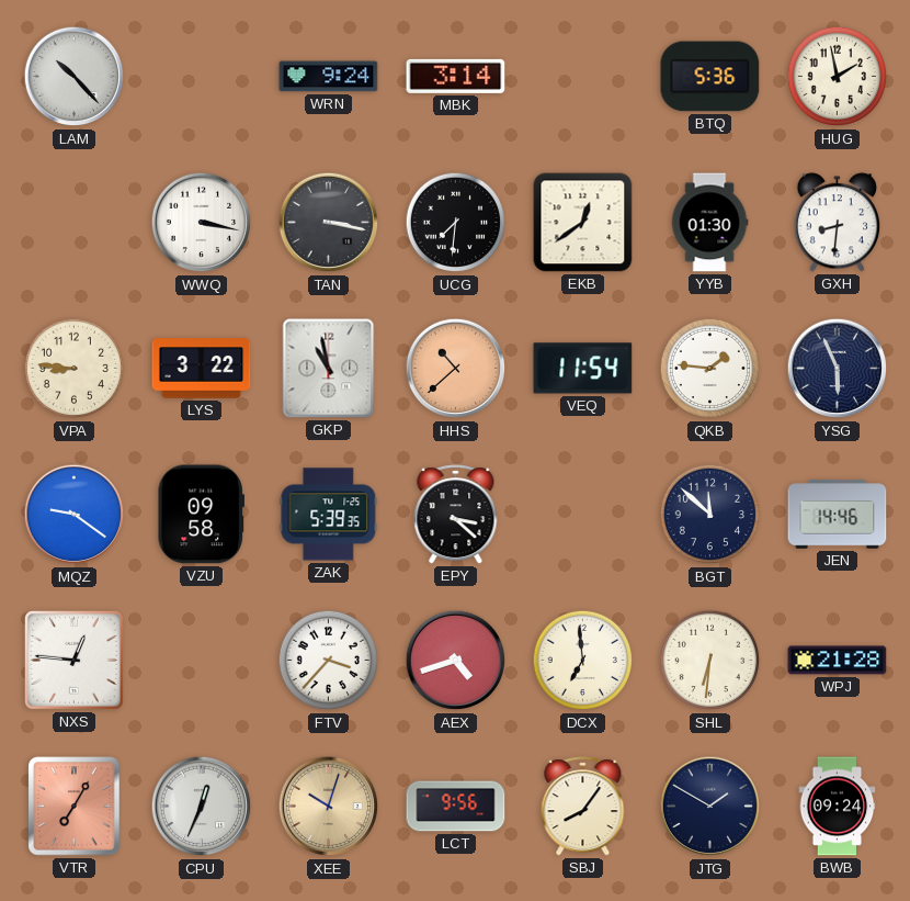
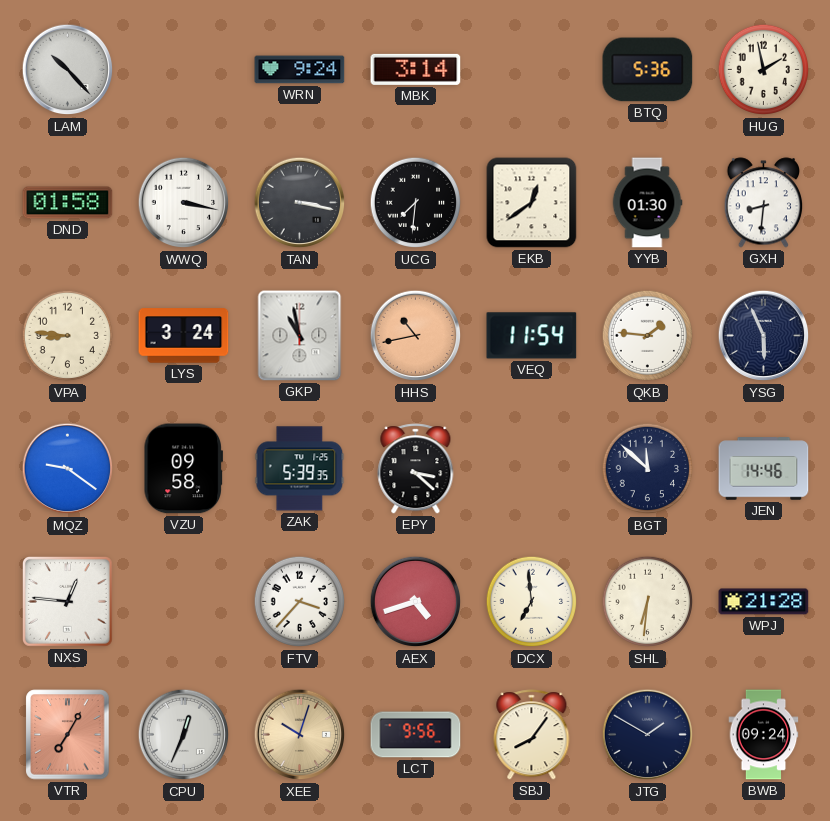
DND: none -> 01:58
LYS: 3:22 -> 3:24
HHS: 10:38 -> 10:43
